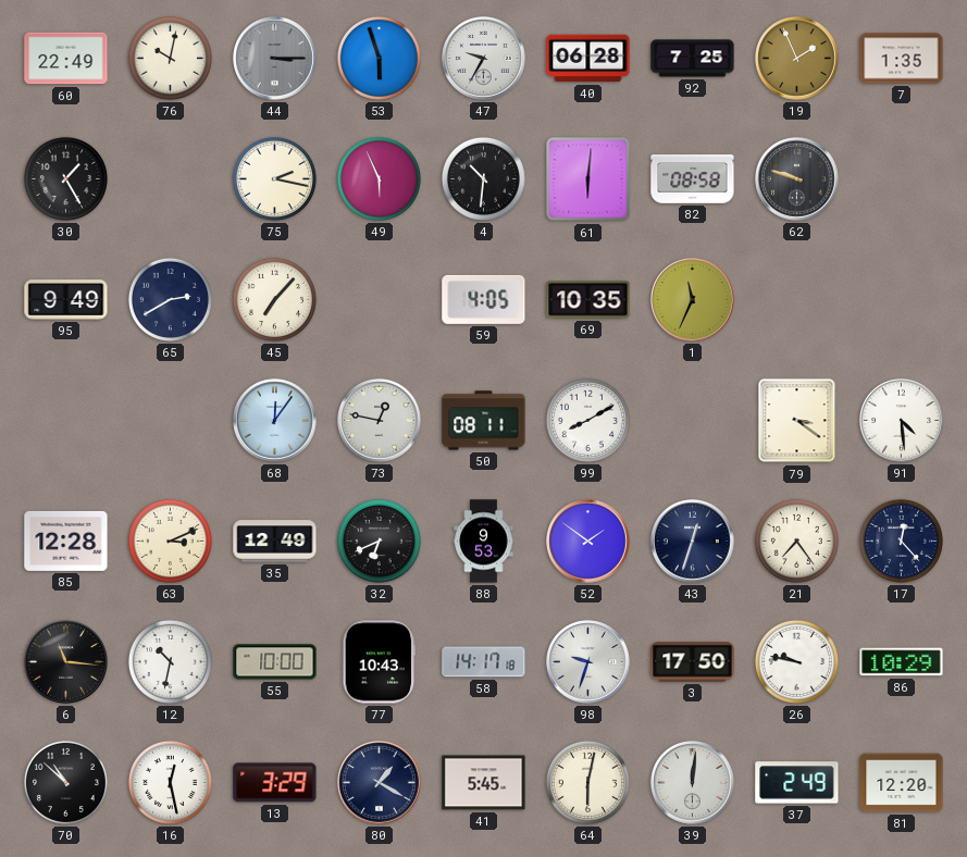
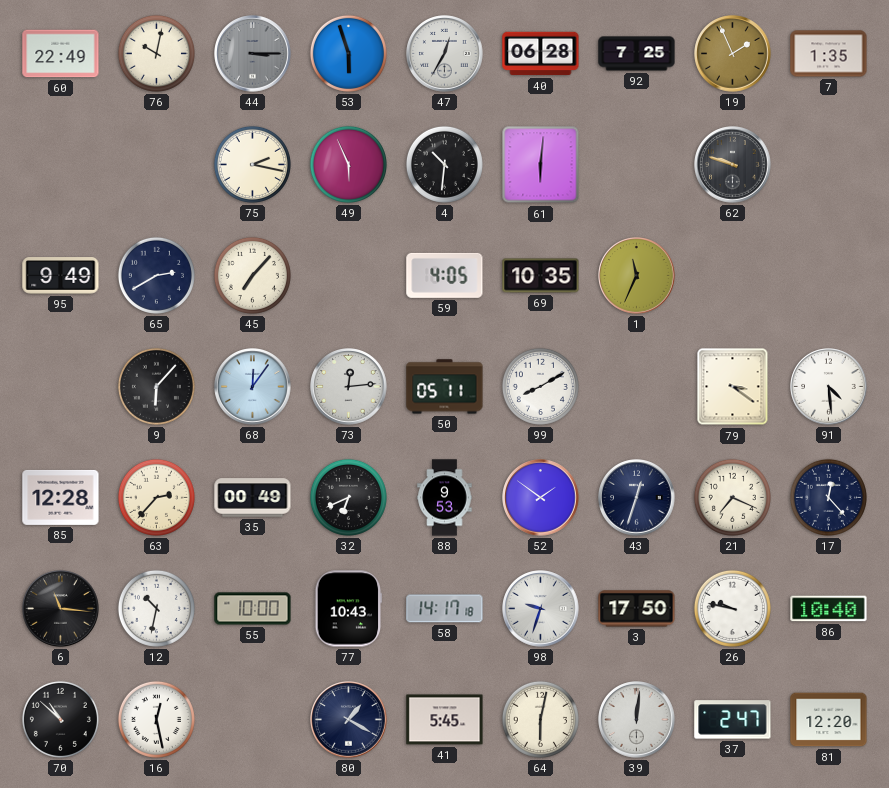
47: 9:35 -> 12:35
30: 1:25 -> none
82: 08:58 -> none
9: none -> 6:07
73: 12:47 -> 12:14
50: 08:11 -> 05:11
63: 3:11 -> 2:37
35: 12:49 -> 00:49
21: 7:24 -> 7:19
86: 10:29 -> 10:40
13: 3:29 -> none
37: 2:49 -> 2:47
